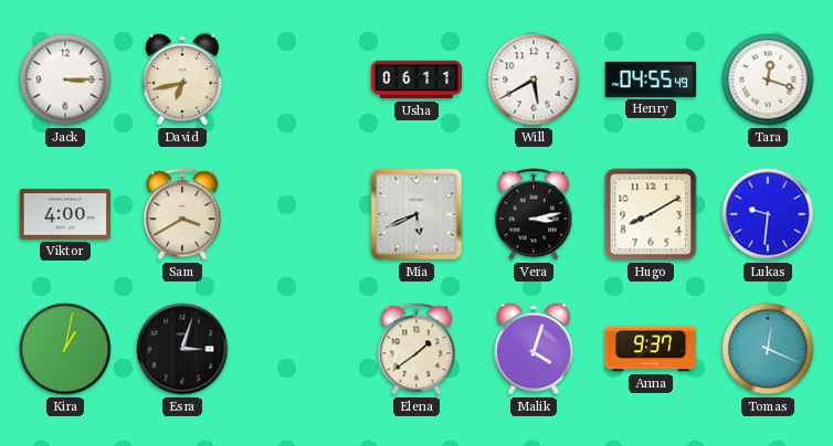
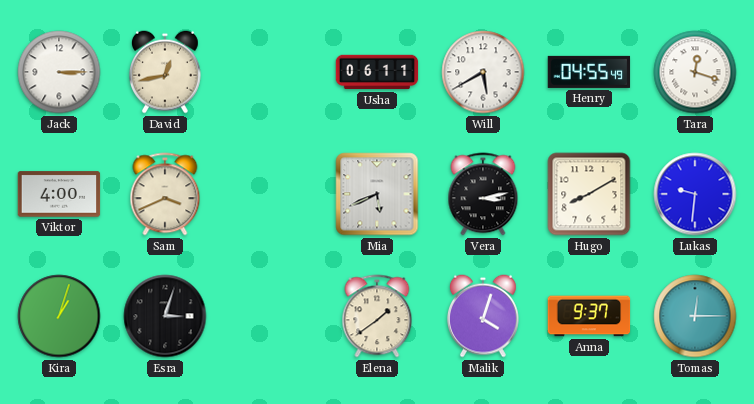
David: 6:43 -> 12:43
Sam: 3:40 -> 3:41
Kira: 1:02 -> 1:03
Tomas: 12:19 -> 12:15
